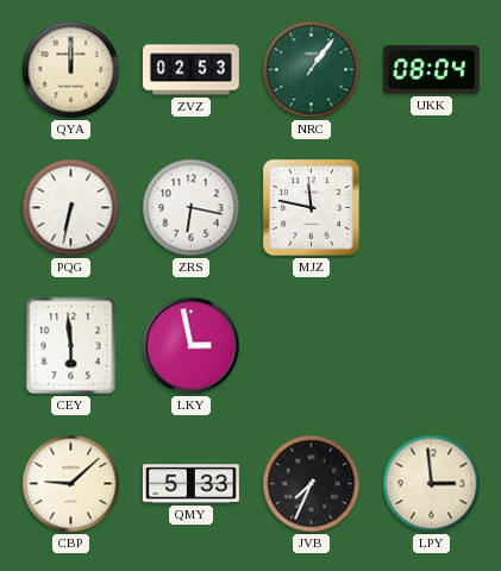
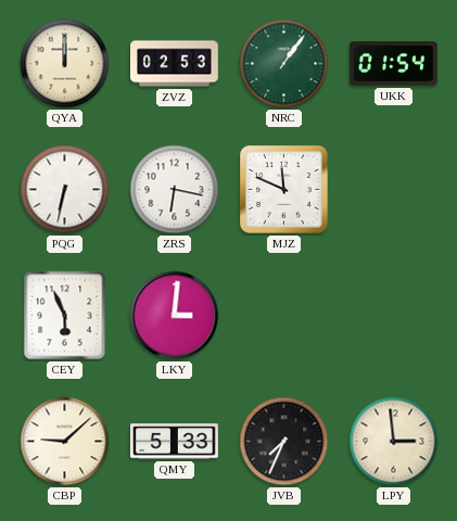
UKK: 08:04 -> 01:54
MJZ: 11:47 -> 11:49
CEY: 5:59 -> 5:56
LKY: 2:58 -> 3:01
